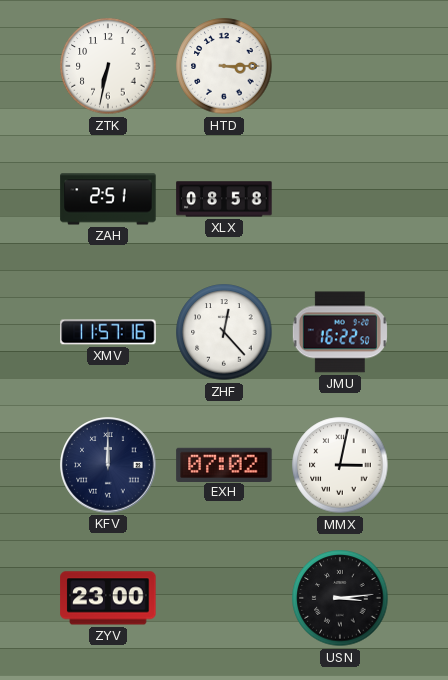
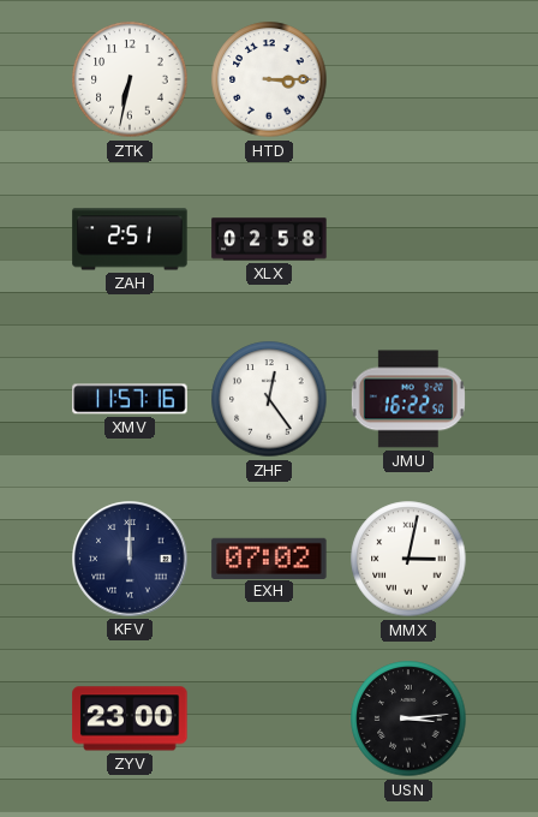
XLX: 08:58 -> 02:58
ZHF: 12:23 -> 12:24
